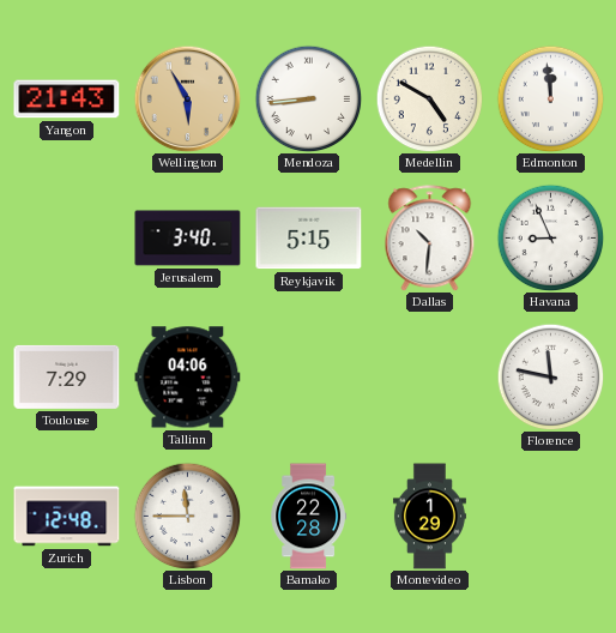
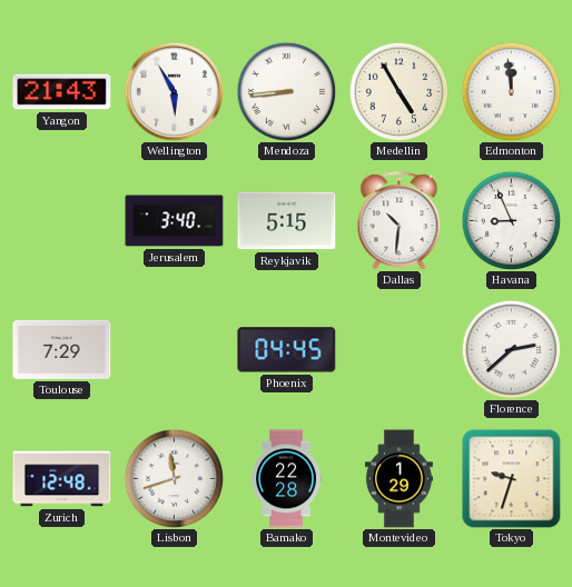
Wellington dial: champagne -> white
Medellin: 4:50 -> 4:55
Tallinn: 04:06 -> none
Phoenix: none -> 04:45
Florence: 11:47 -> 2:38
Lisbon: 11:45 -> 11:42
Tokyo: none -> 9:33
